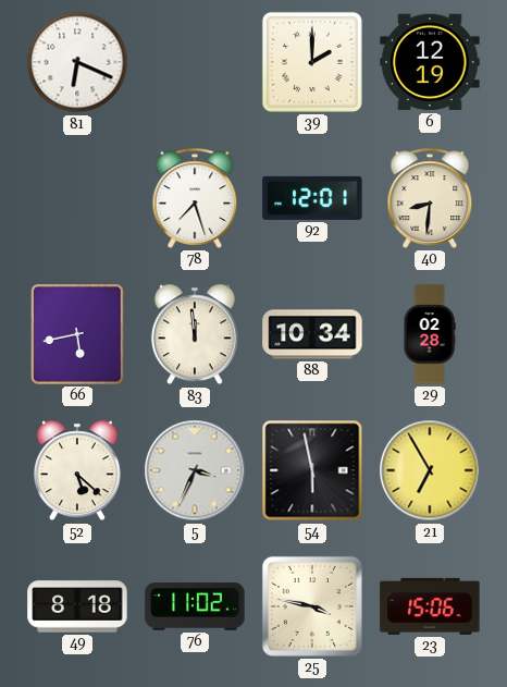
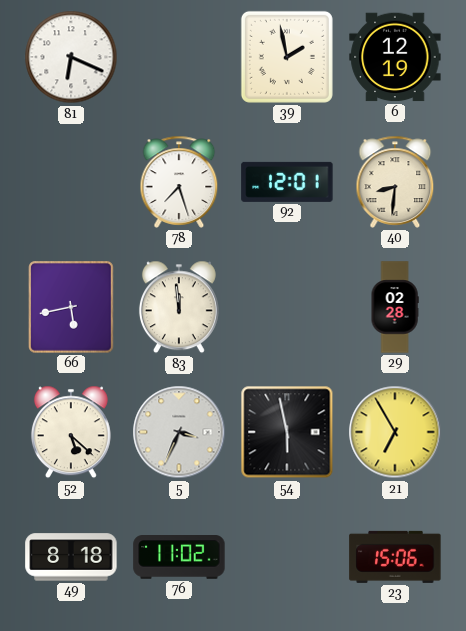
39: 2:00 -> 1:58
88: 10:34 -> none
25: 3:47 -> none
